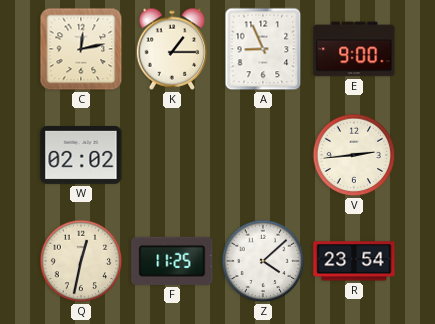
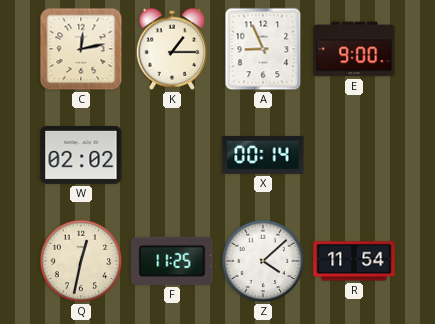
X: none -> 00:14
V: 2:44 -> none
R: 23:54 -> 11:54
